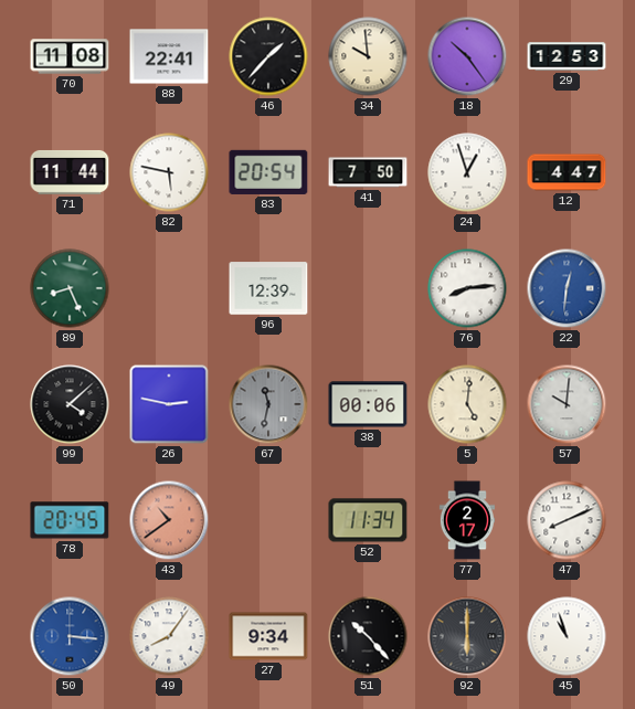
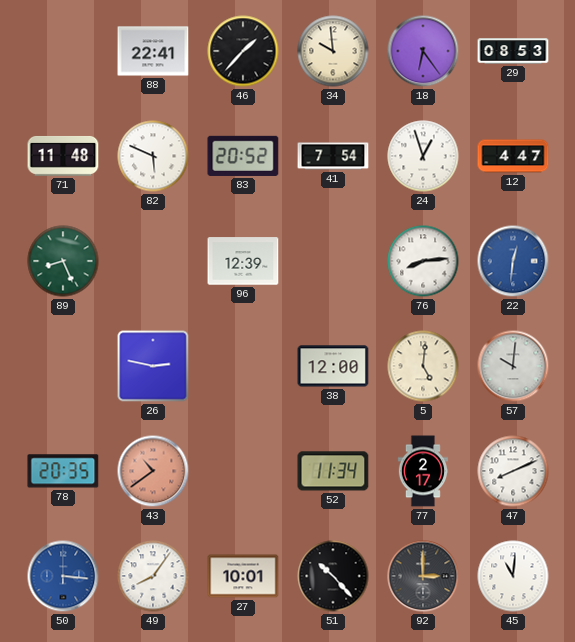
70: 11:08 -> none
18: 10:24 -> 6:24
29: 12:53 -> 08:53
71: 11:44 -> 11:48
82: 5:47 -> 5:49
83: 20:54 -> 20:52
41: 7:50 -> 7:54
99: 4:08 -> none
67: 11:32 -> none
38: 00:06 -> 12:00
78: 20:45 -> 20:35
27: 9:34 -> 10:01
92: 6:00 -> 3:00
45: 10:57 -> 11:01
